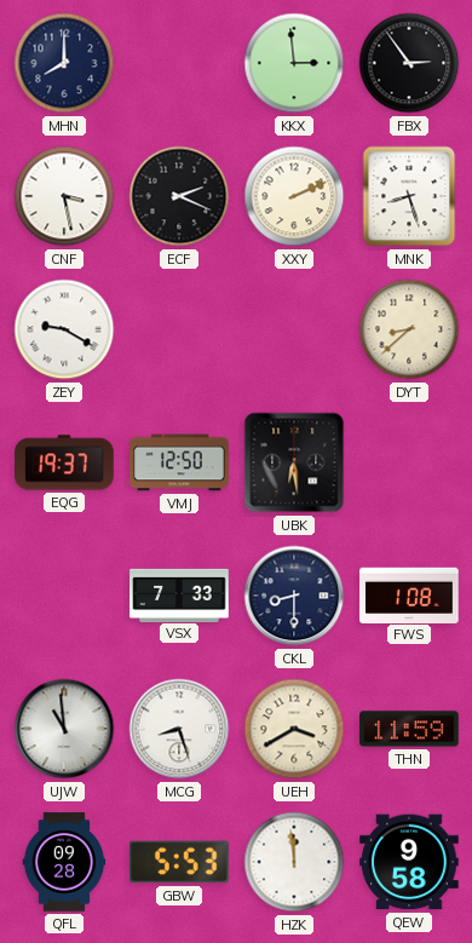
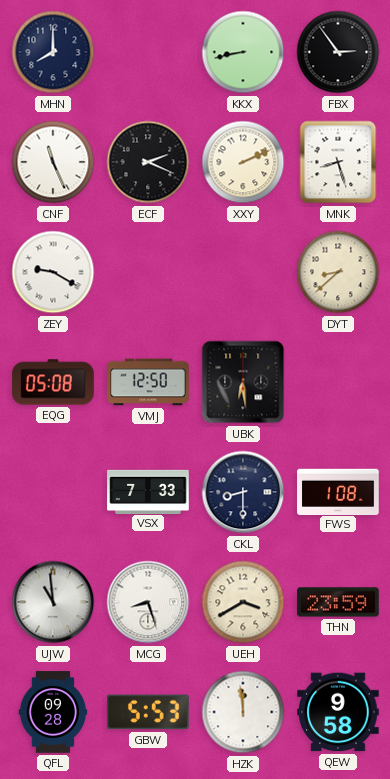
KKX: 2:59 -> 8:43
CNF: 3:28 -> 11:26
EQG: 19:37 -> 05:08
THN: 11:59 -> 23:59
